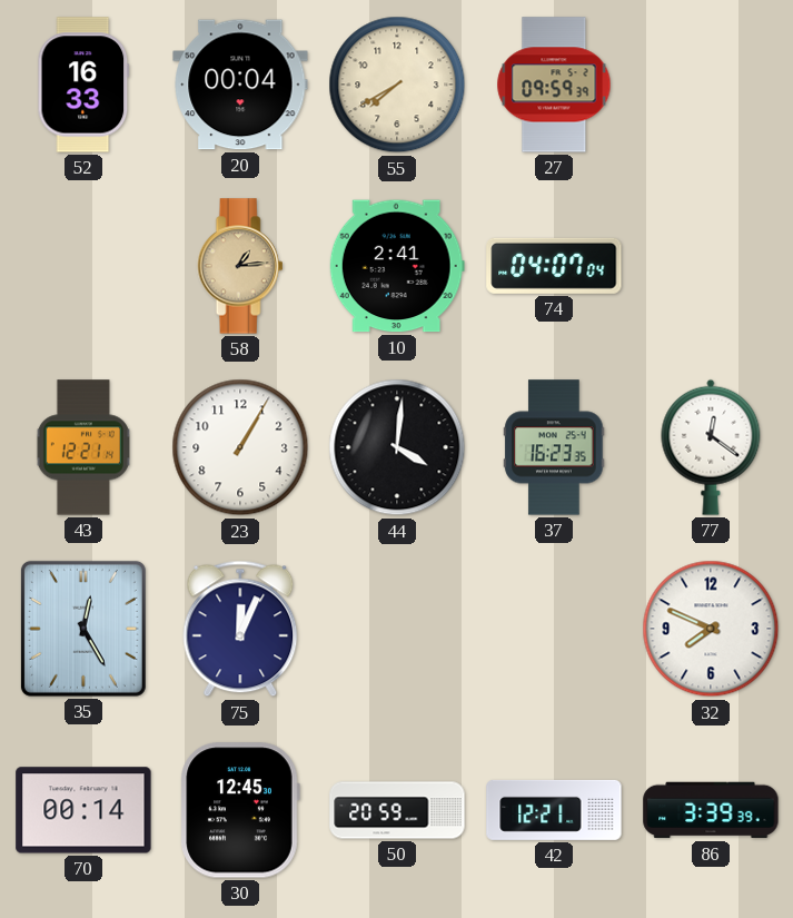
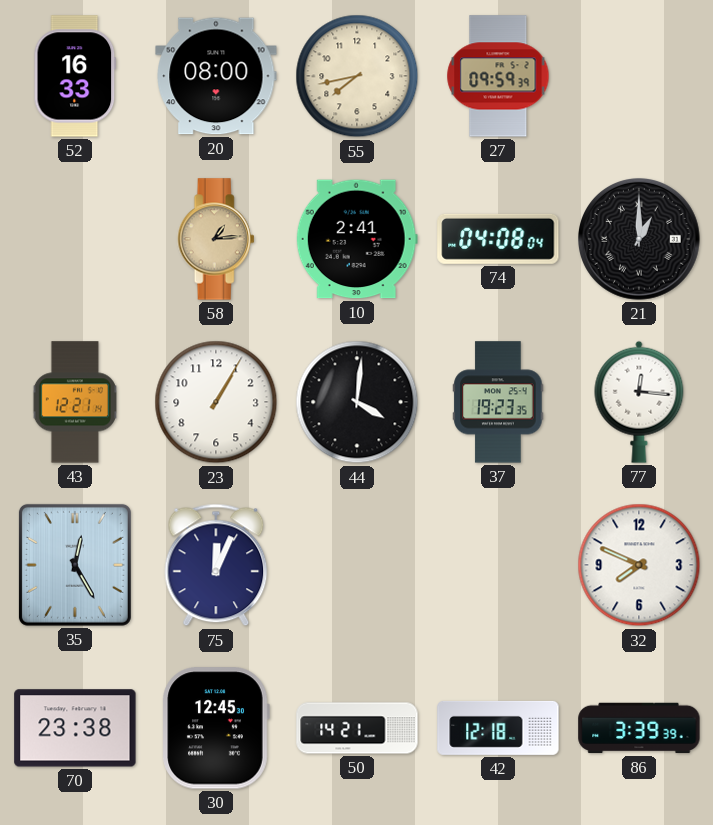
20: 00:04 -> 08:00
55: 7:40 -> 7:43
74: 04:07 -> 04:08
21: none -> 1:00
37: 16:23 -> 19:23
77: 12:21 -> 12:16
70: 00:14 -> 23:38
50: 20:59 -> 14:21
42: 12:21 -> 12:18
